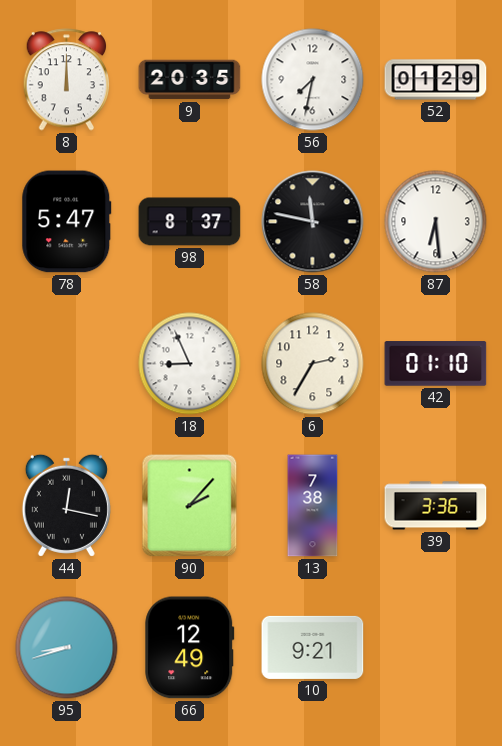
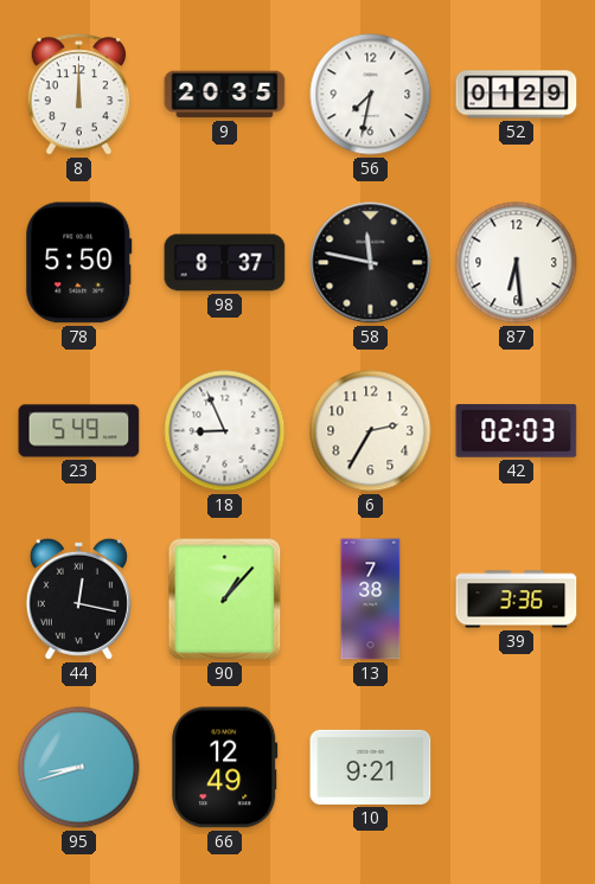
78: 5:47 -> 5:50
23: none -> 5:49
42: 01:10 -> 02:03
90: 2:07 -> 1:07
